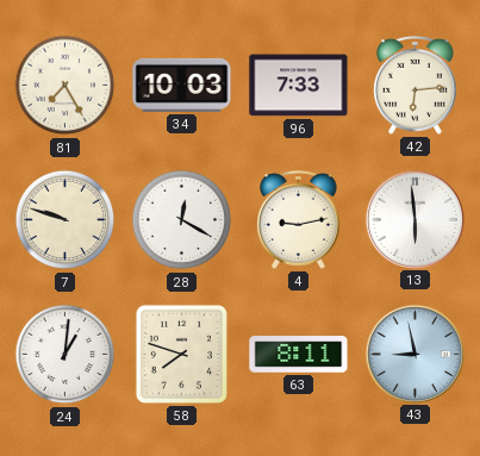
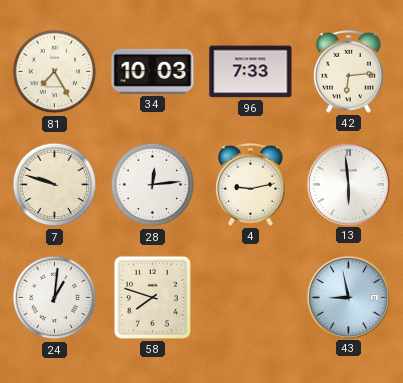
28: 12:20 -> 12:14
63: 8:11 -> none
